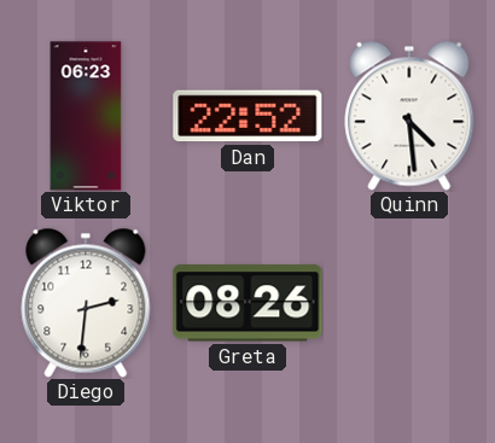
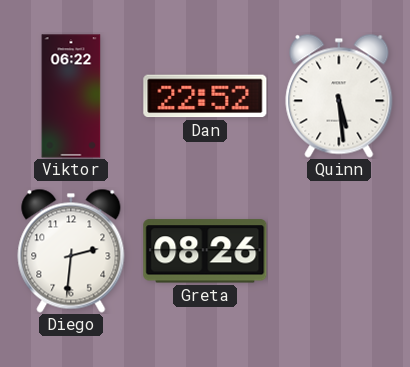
Viktor: 06:23 -> 06:22
Quinn: 4:29 -> 5:29
